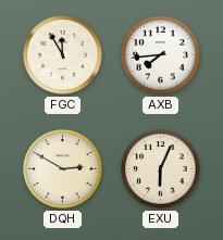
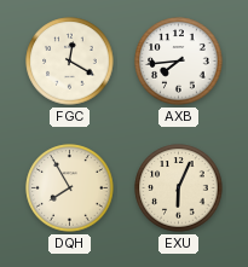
FGC: 11:55 -> 12:20
DQH: 2:50 -> 7:55
